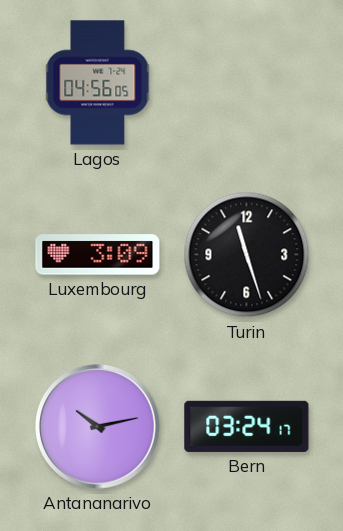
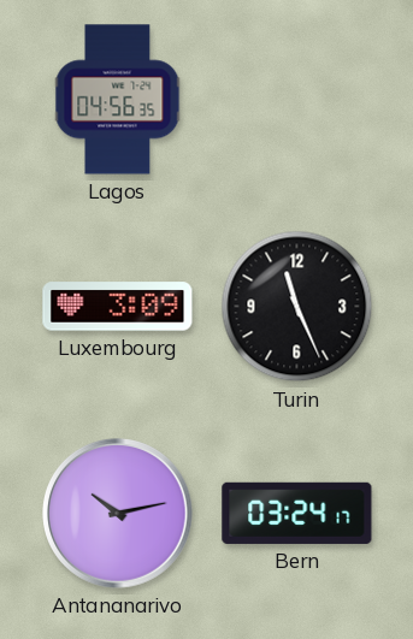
Lagos: 04:56:05 -> 04:56:35
Turin: 11:27 -> 11:26
